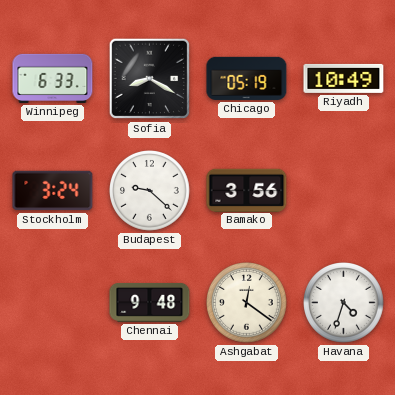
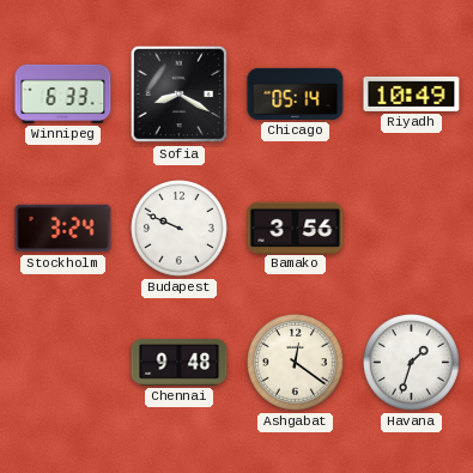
Chicago: 05:19 -> 05:14
Budapest: 9:22 -> 9:49
Havana: 4:33 -> 1:33
